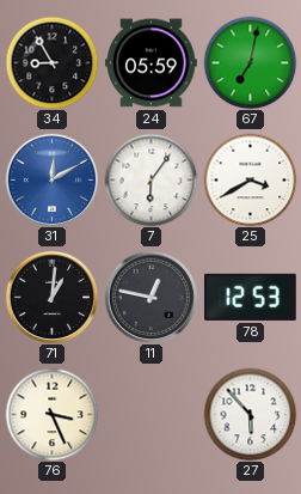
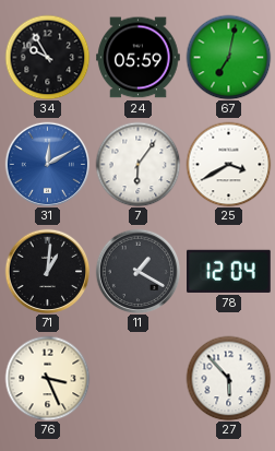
34: 8:55 -> 9:55
11: 12:47 -> 1:20
78: 12:53 -> 12:04
